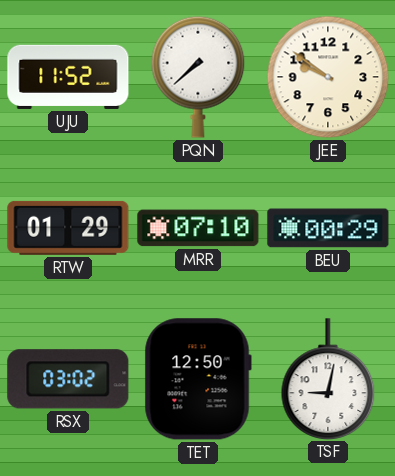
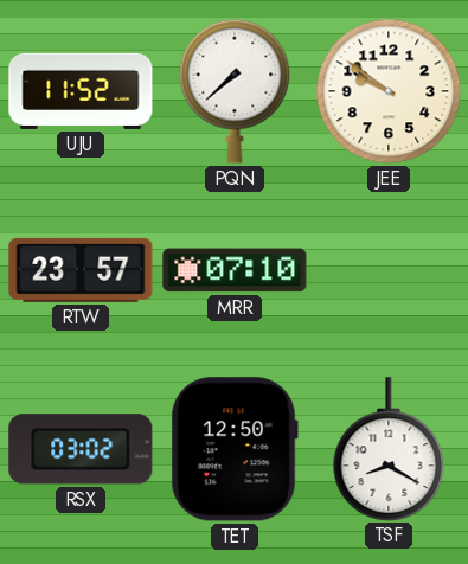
RTW: 01:29 -> 23:57
BEU: 00:29 -> none
TSF: 9:02 -> 8:20
